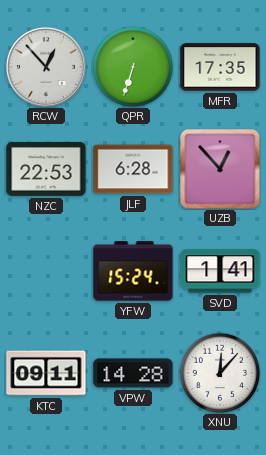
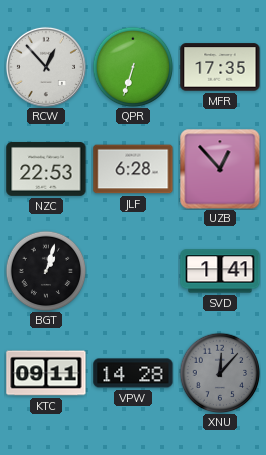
BGT: none -> 1:03
YFW: 15:24 -> none
XNU dial: white -> grey
